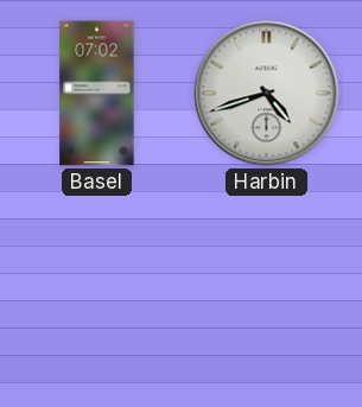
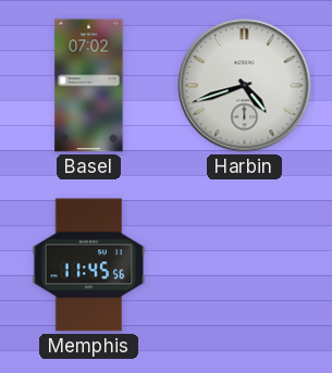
Memphis: none -> 11:45
